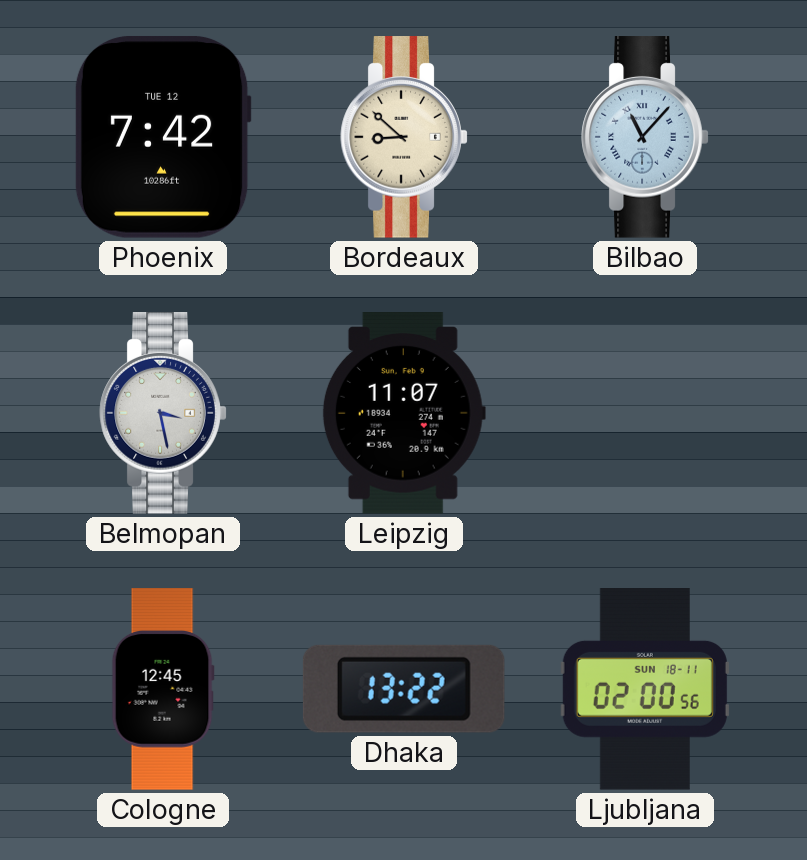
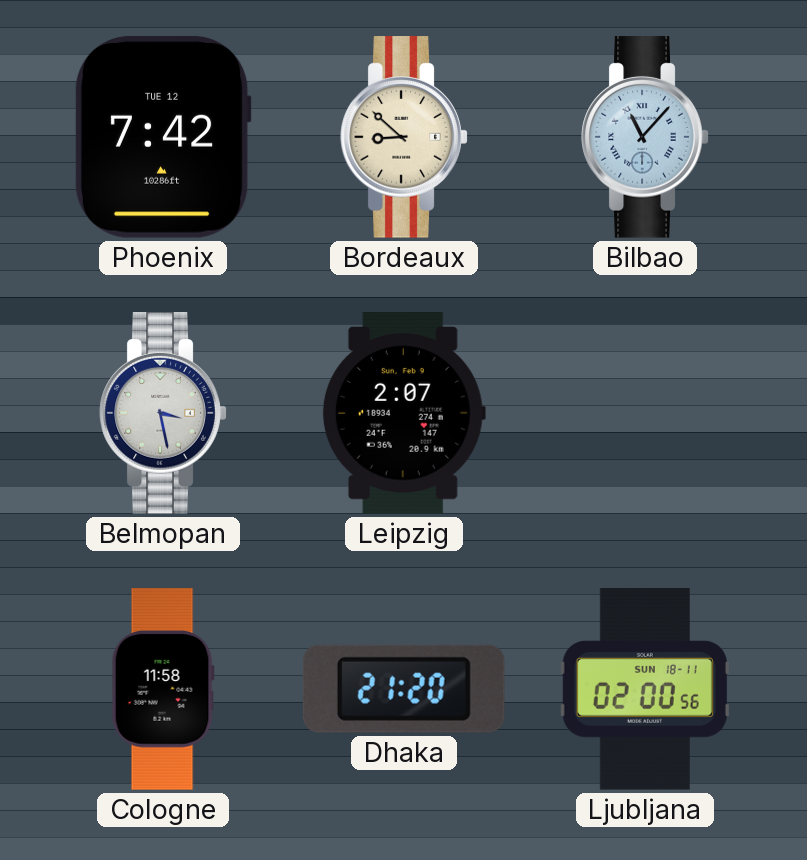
Leipzig: 11:07 -> 2:07
Cologne: 12:45 -> 11:58
Dhaka: 13:22 -> 21:20
